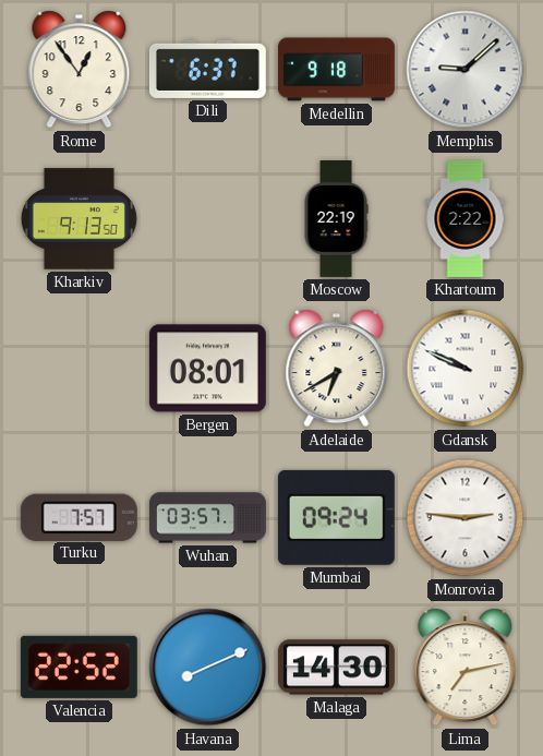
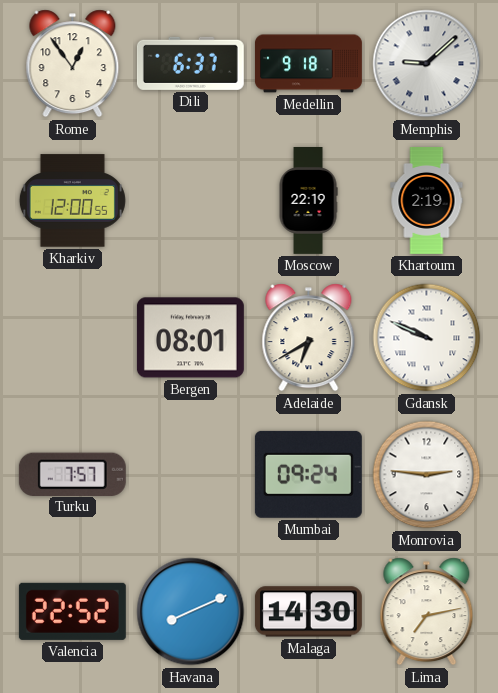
Kharkiv: 9:13 -> 12:00
Khartoum: 2:22 -> 2:19
Wuhan: 03:57 -> none
